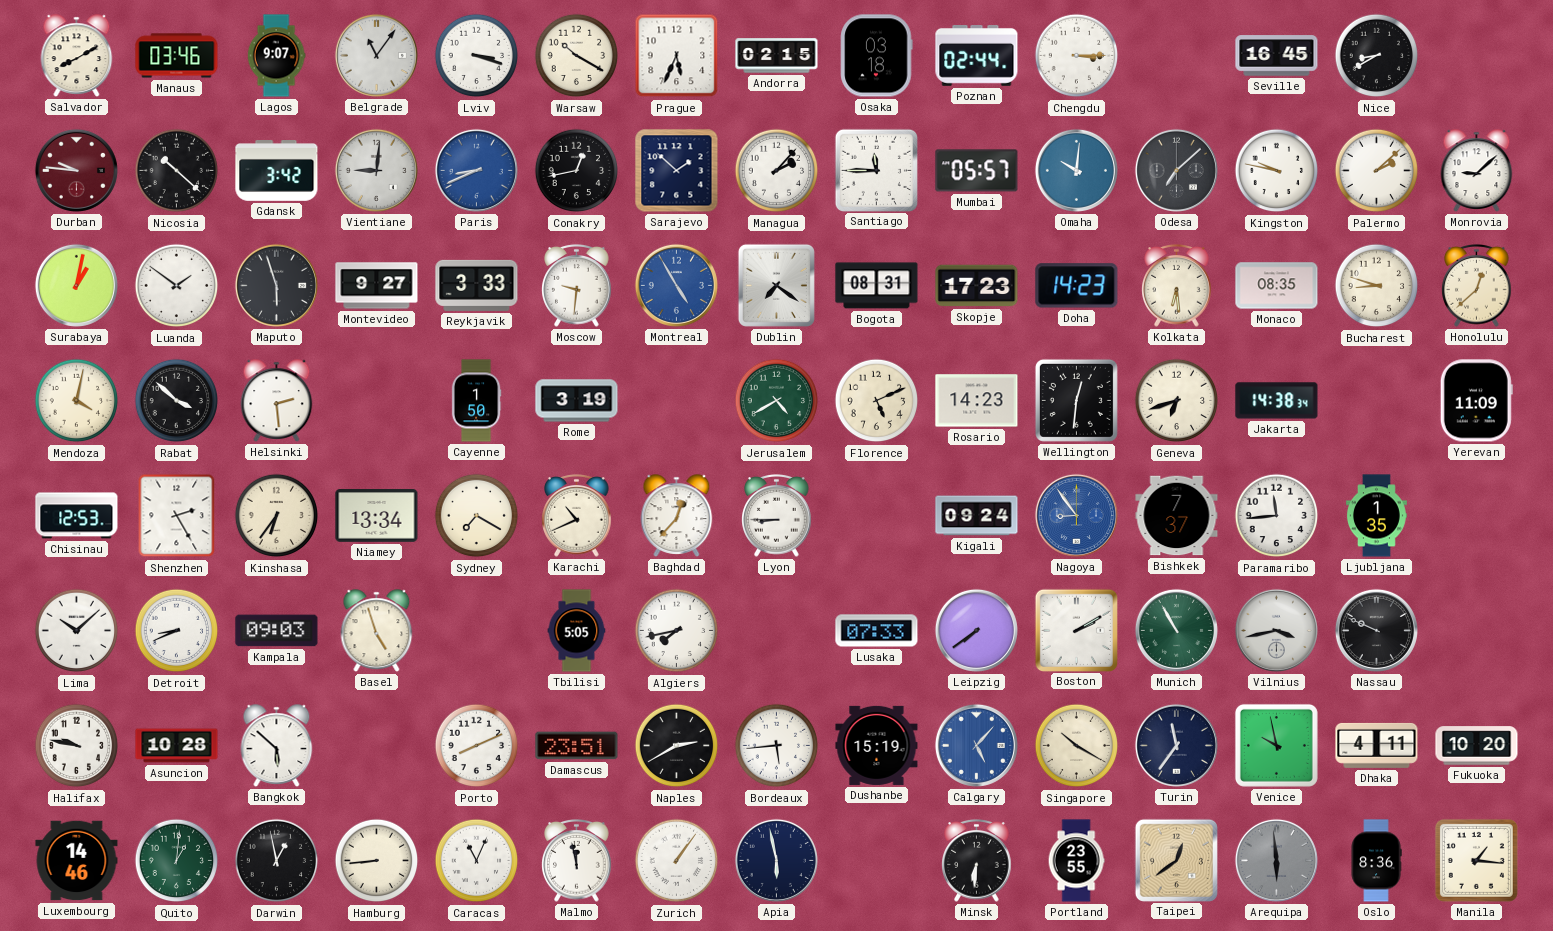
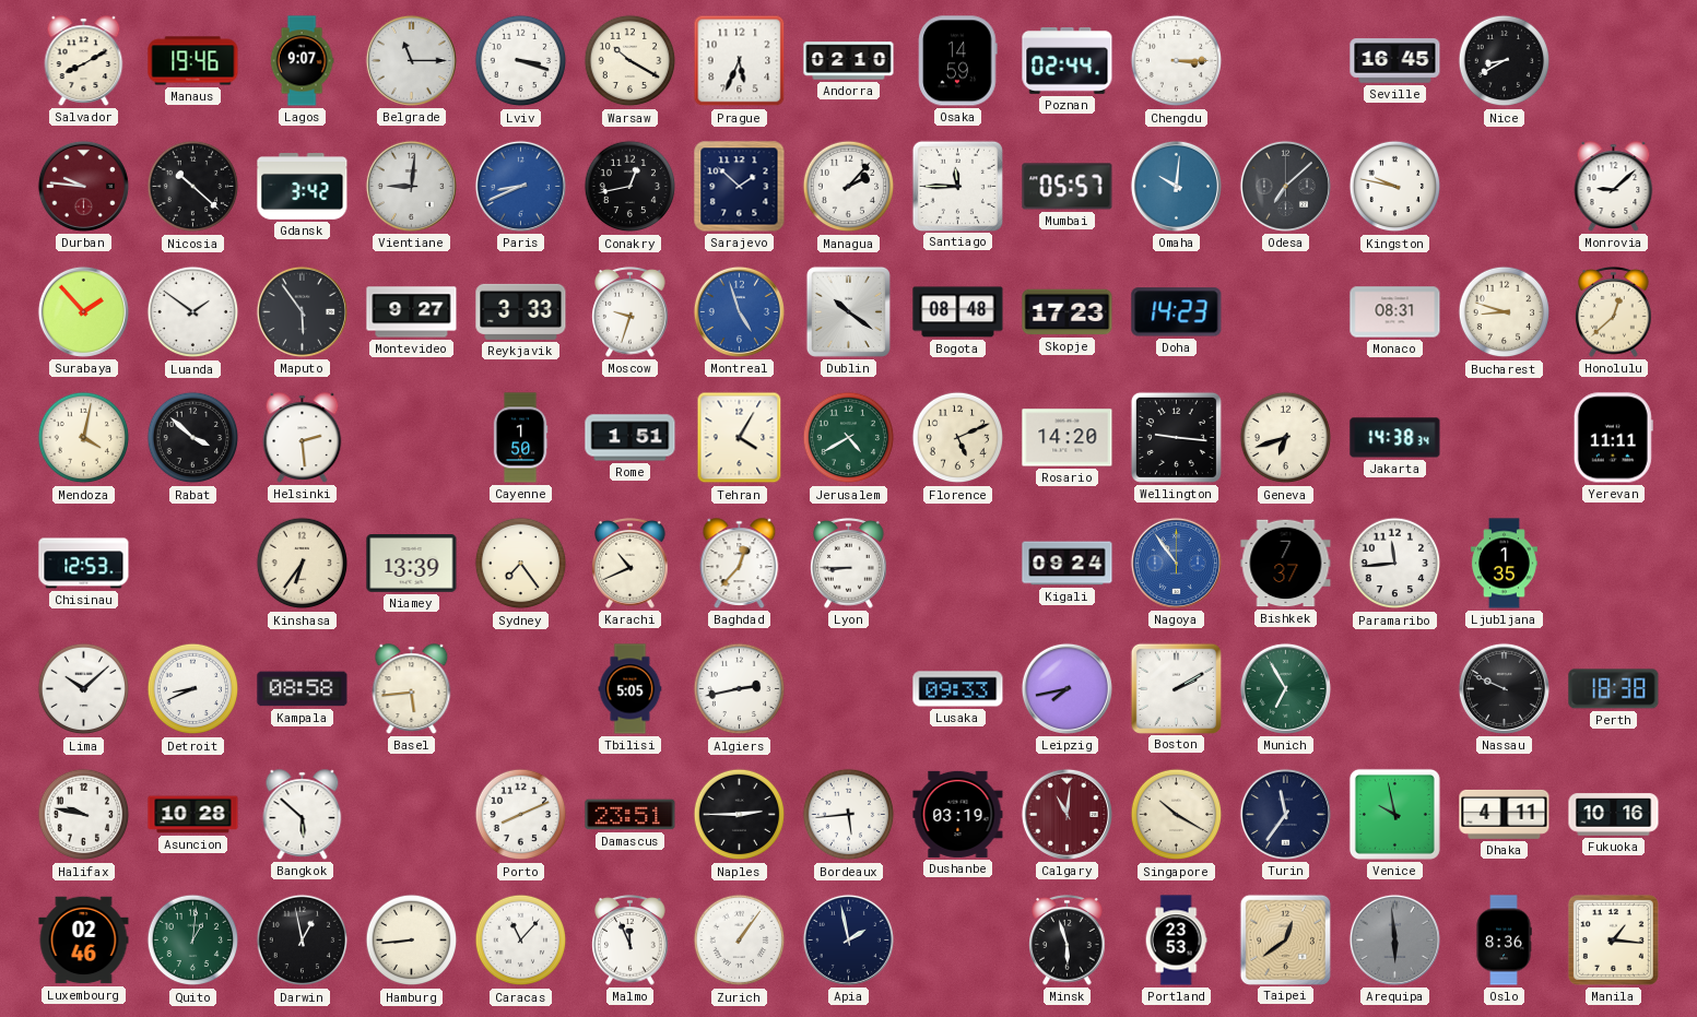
Manaus: 03:46 -> 19:46
Belgrade: 11:06 -> 11:15
Andorra: 02:15 -> 02:10
Osaka: 03:18 -> 14:59
Palermo: 2:08 -> none
Surabaya: 1:02 -> 1:53
Maputo: 5:57 -> 5:54
Moscow: 9:31 -> 9:33
Montreal: 4:55 -> 4:57
Dublin: 7:21 -> 10:21
Bogota: 08:31 -> 08:48
Kolkata: 6:29 -> none
Monaco: 08:35 -> 08:31
Rome: 3:19 -> 1:51
Tehran: none -> 4:05
Rosario: 14:23 -> 14:20
Wellington: 12:31 -> 9:16
Yerevan: 11:09 -> 11:11
Shenzhen: 2:25 -> none
Niamey: 13:34 -> 13:39
Sydney: 7:20 -> 7:24
Nagoya: 8:54 -> 10:54
Kampala: 09:03 -> 08:58
Basel: 4:57 -> 5:44
Algiers: 7:43 -> 2:43
Lusaka: 07:33 -> 09:33
Leipzig: 7:39 -> 7:43
Munich: 10:55 -> 6:55
Vilnius: 3:43 -> none
Perth: none -> 18:38
Naples: 2:40 -> 2:45
Dushanbe: 15:19 -> 03:19
Calgary: 5:07 -> 11:01
Calgary dial: blue -> burgundy
Fukuoka: 10:20 -> 10:16
Luxembourg: 14:46 -> 02:46
Caracas: 11:04 -> 11:07
Malmo: 11:58 -> 11:56
Apia: 5:58 -> 1:58
Minsk: 6:31 -> 5:57
Portland: 23:55 -> 23:53
